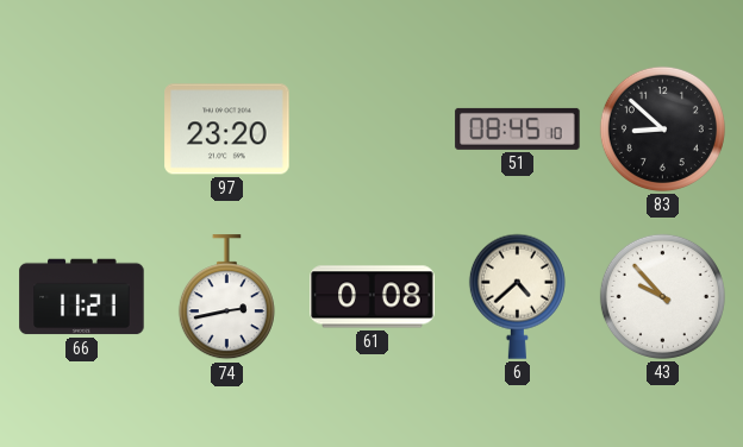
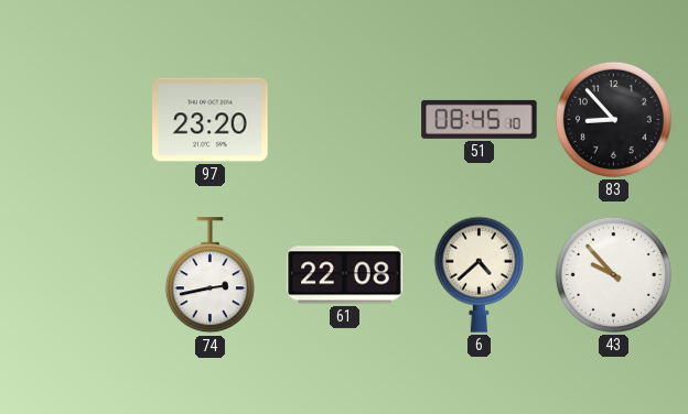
83: 8:52 -> 8:53
66: 11:21 -> none
61: 0:08 -> 22:08
